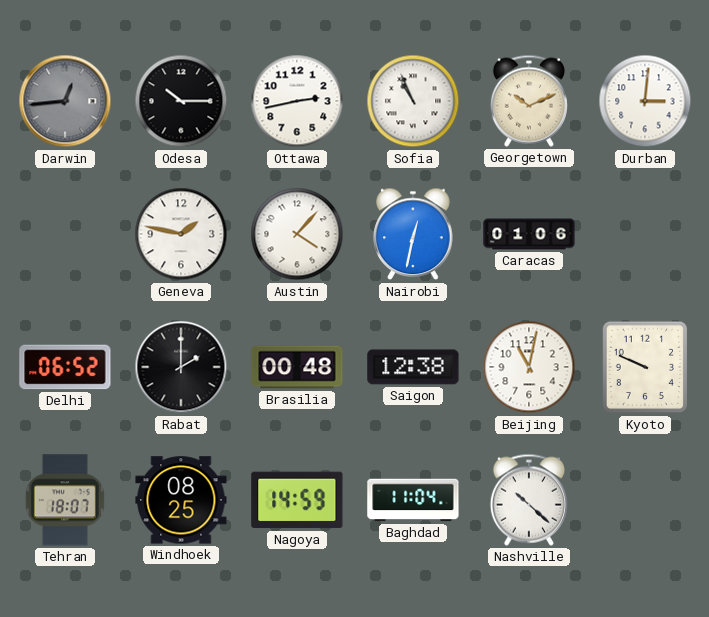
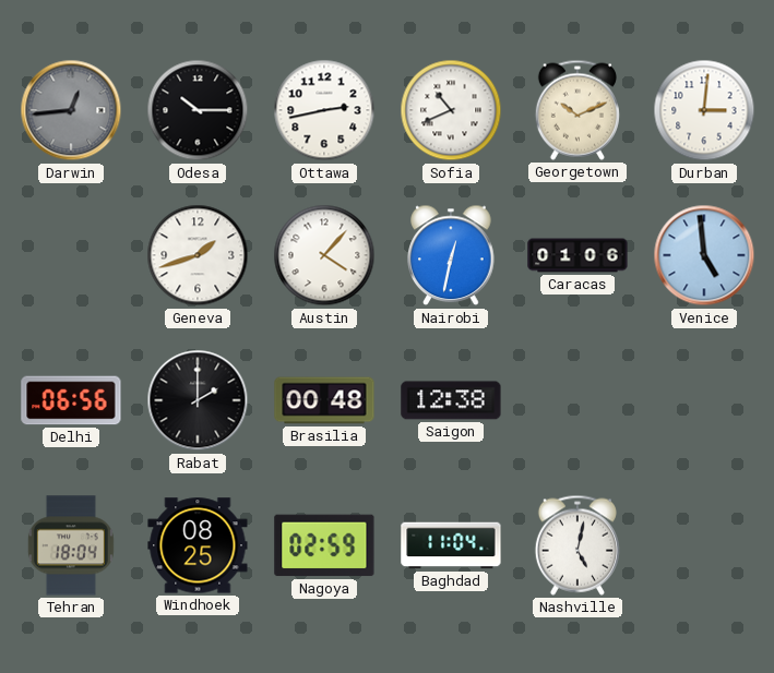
Sofia: 10:56 -> 10:41
Geneva: 1:47 -> 1:42
Venice: none -> 4:59
Delhi: 06:52 -> 06:56
Beijing: 11:02 -> none
Kyoto: 9:49 -> none
Tehran: 18:07 -> 18:04
Nagoya: 14:59 -> 02:59
Nashville: 10:22 -> 5:02
